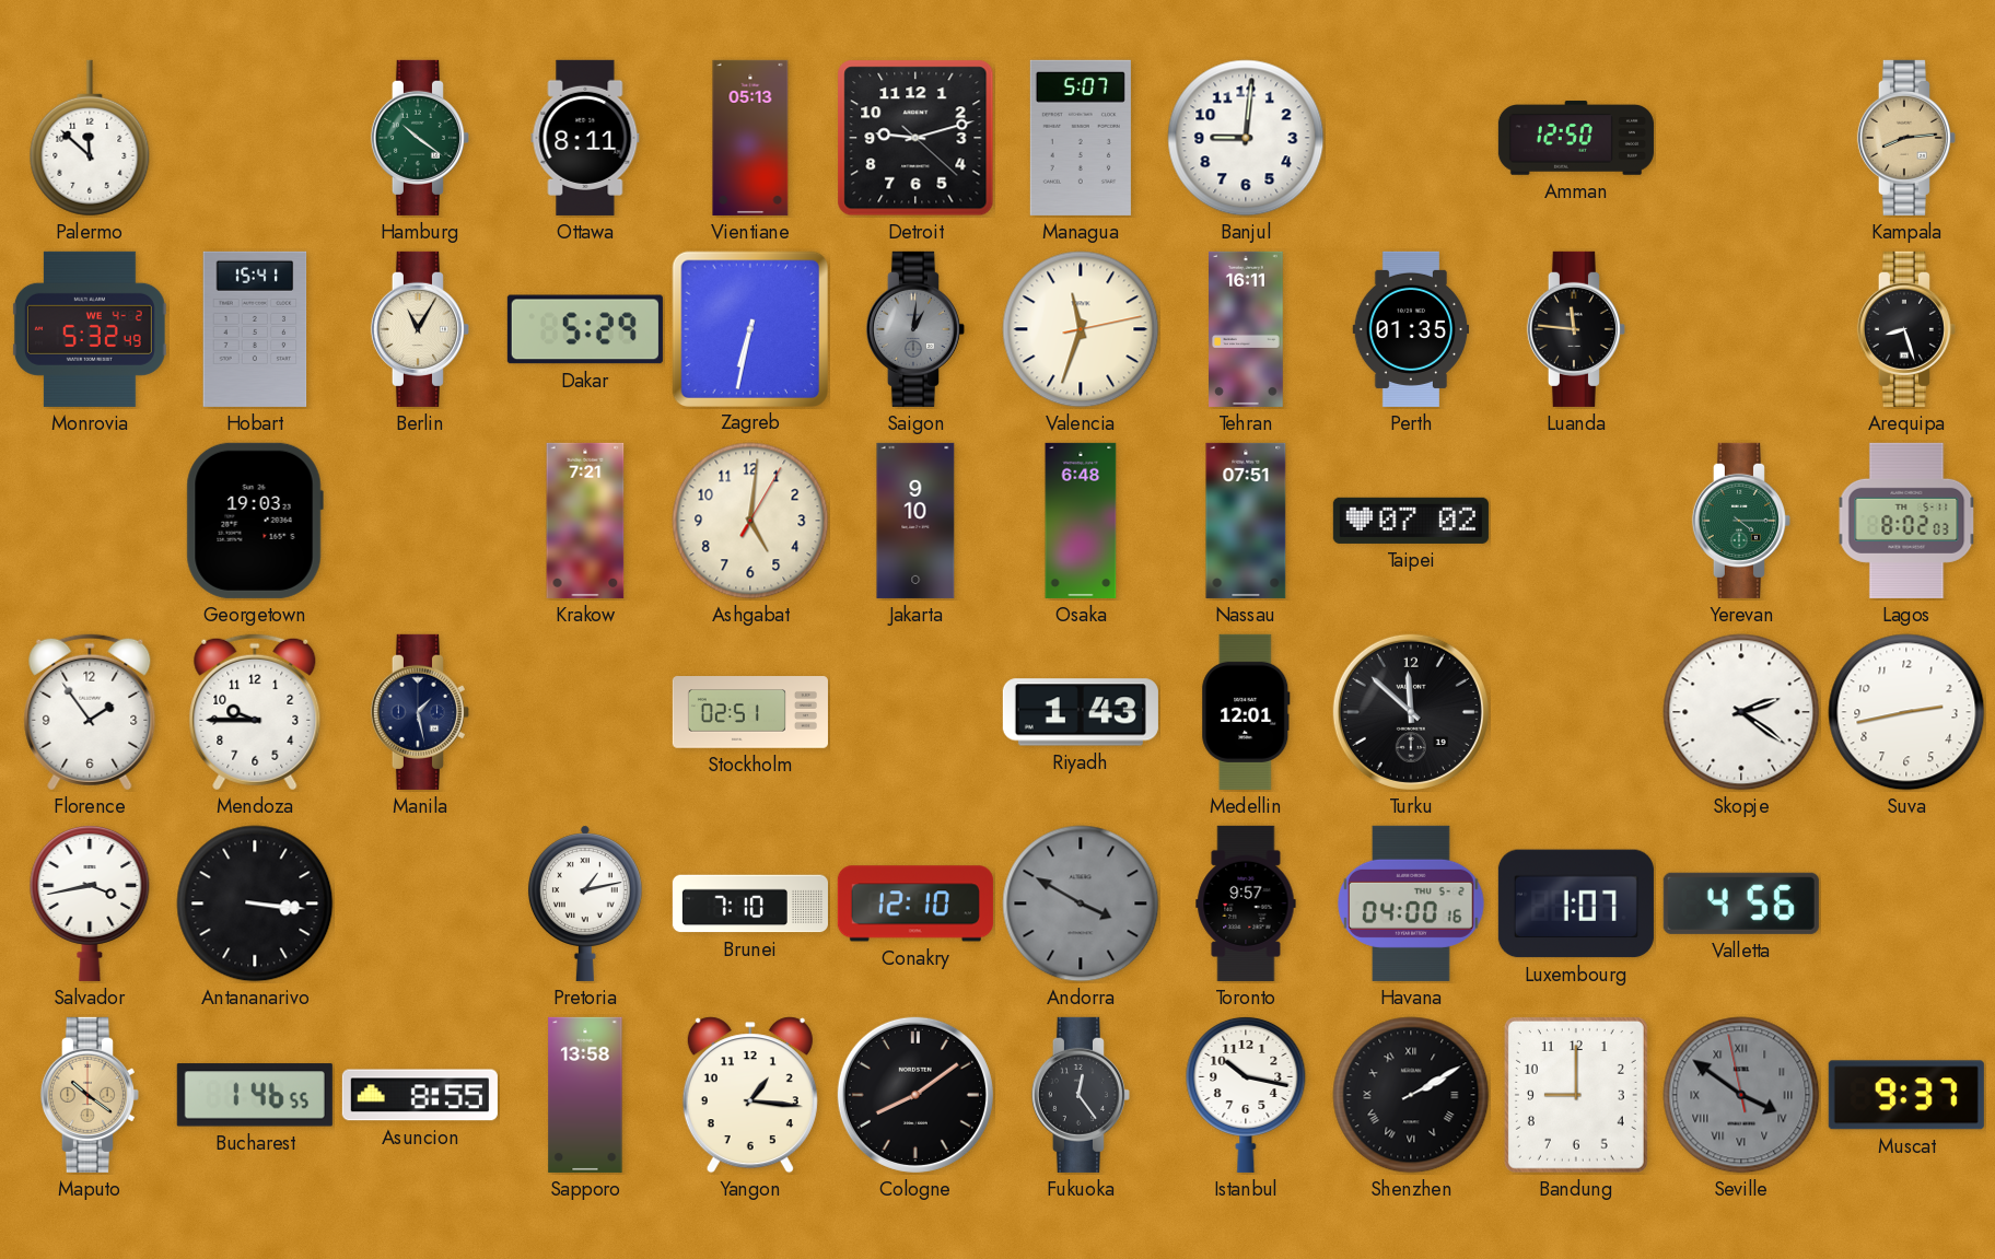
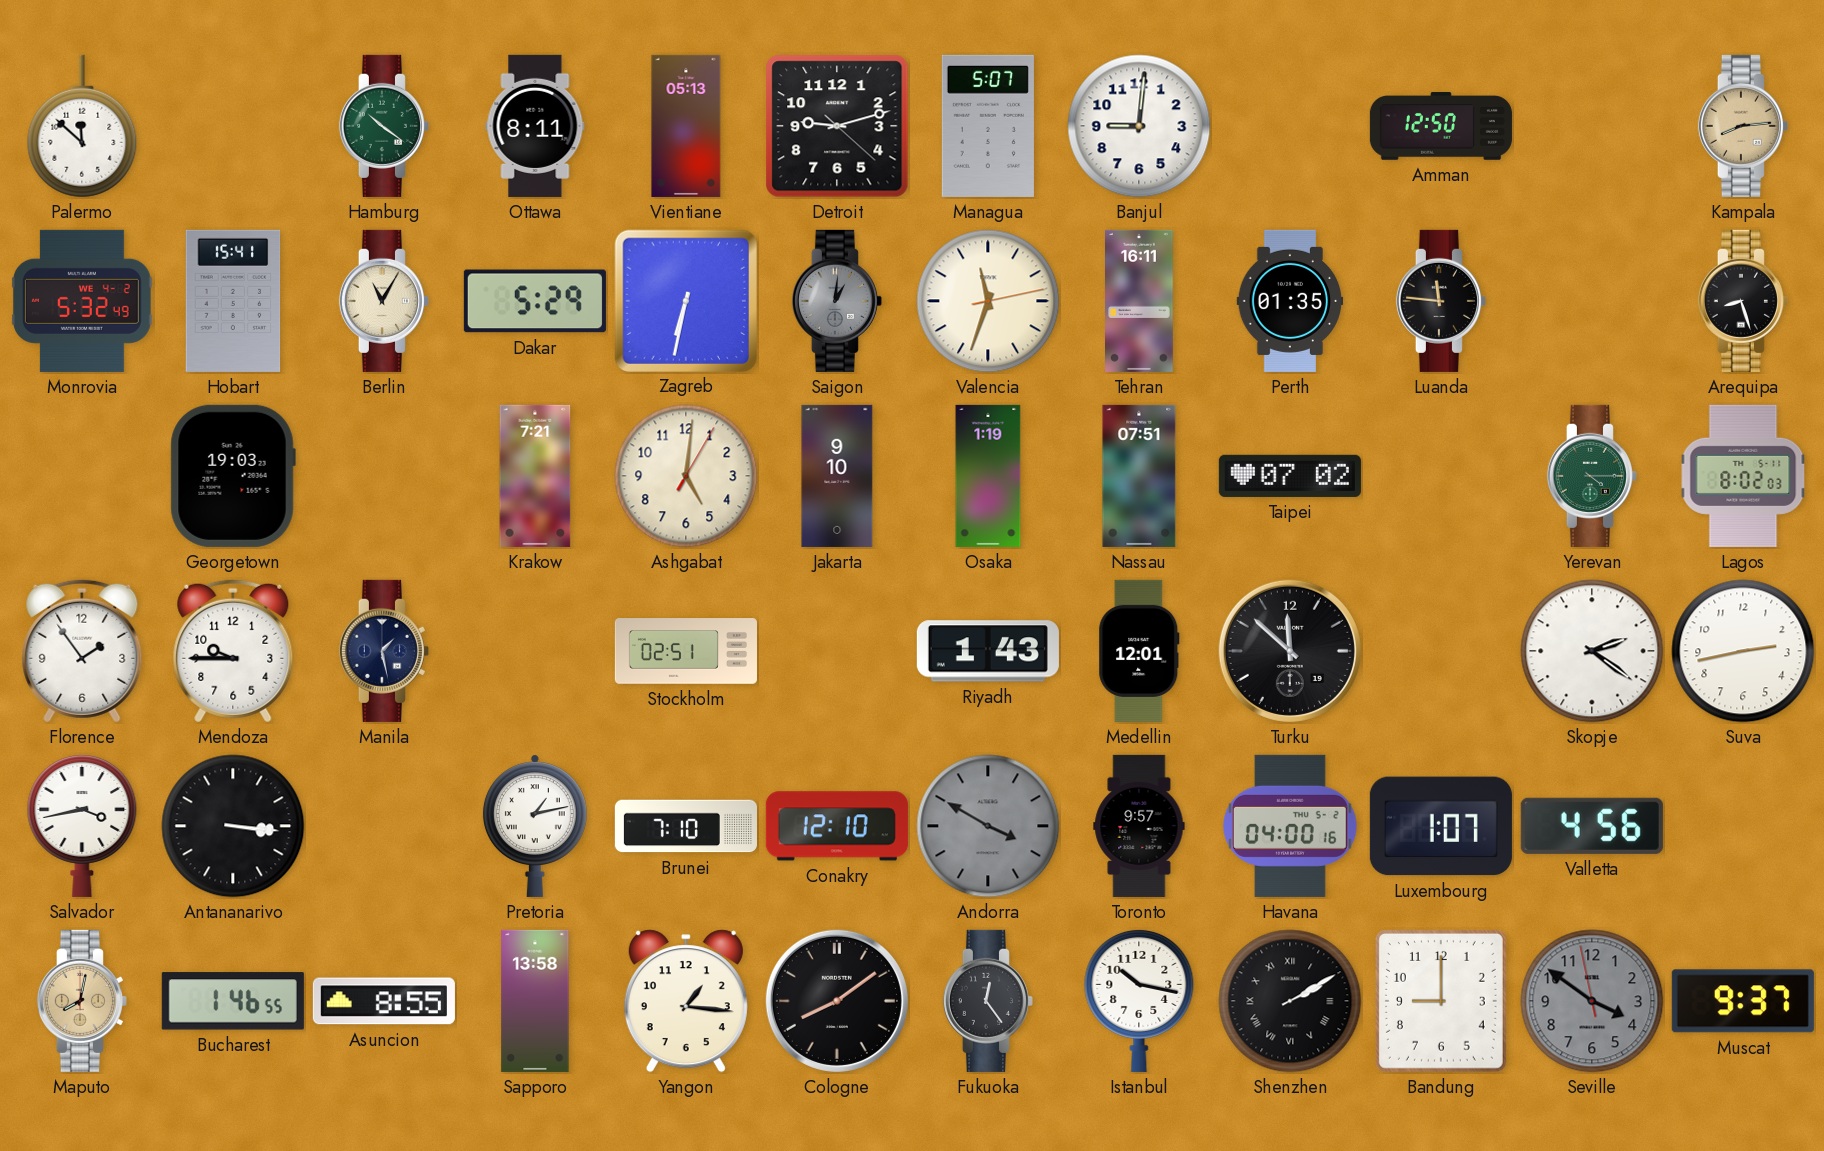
Osaka: 6:48 -> 1:19
Maputo: 10:21 -> 8:02
Seville numerals: Roman -> Arabic
